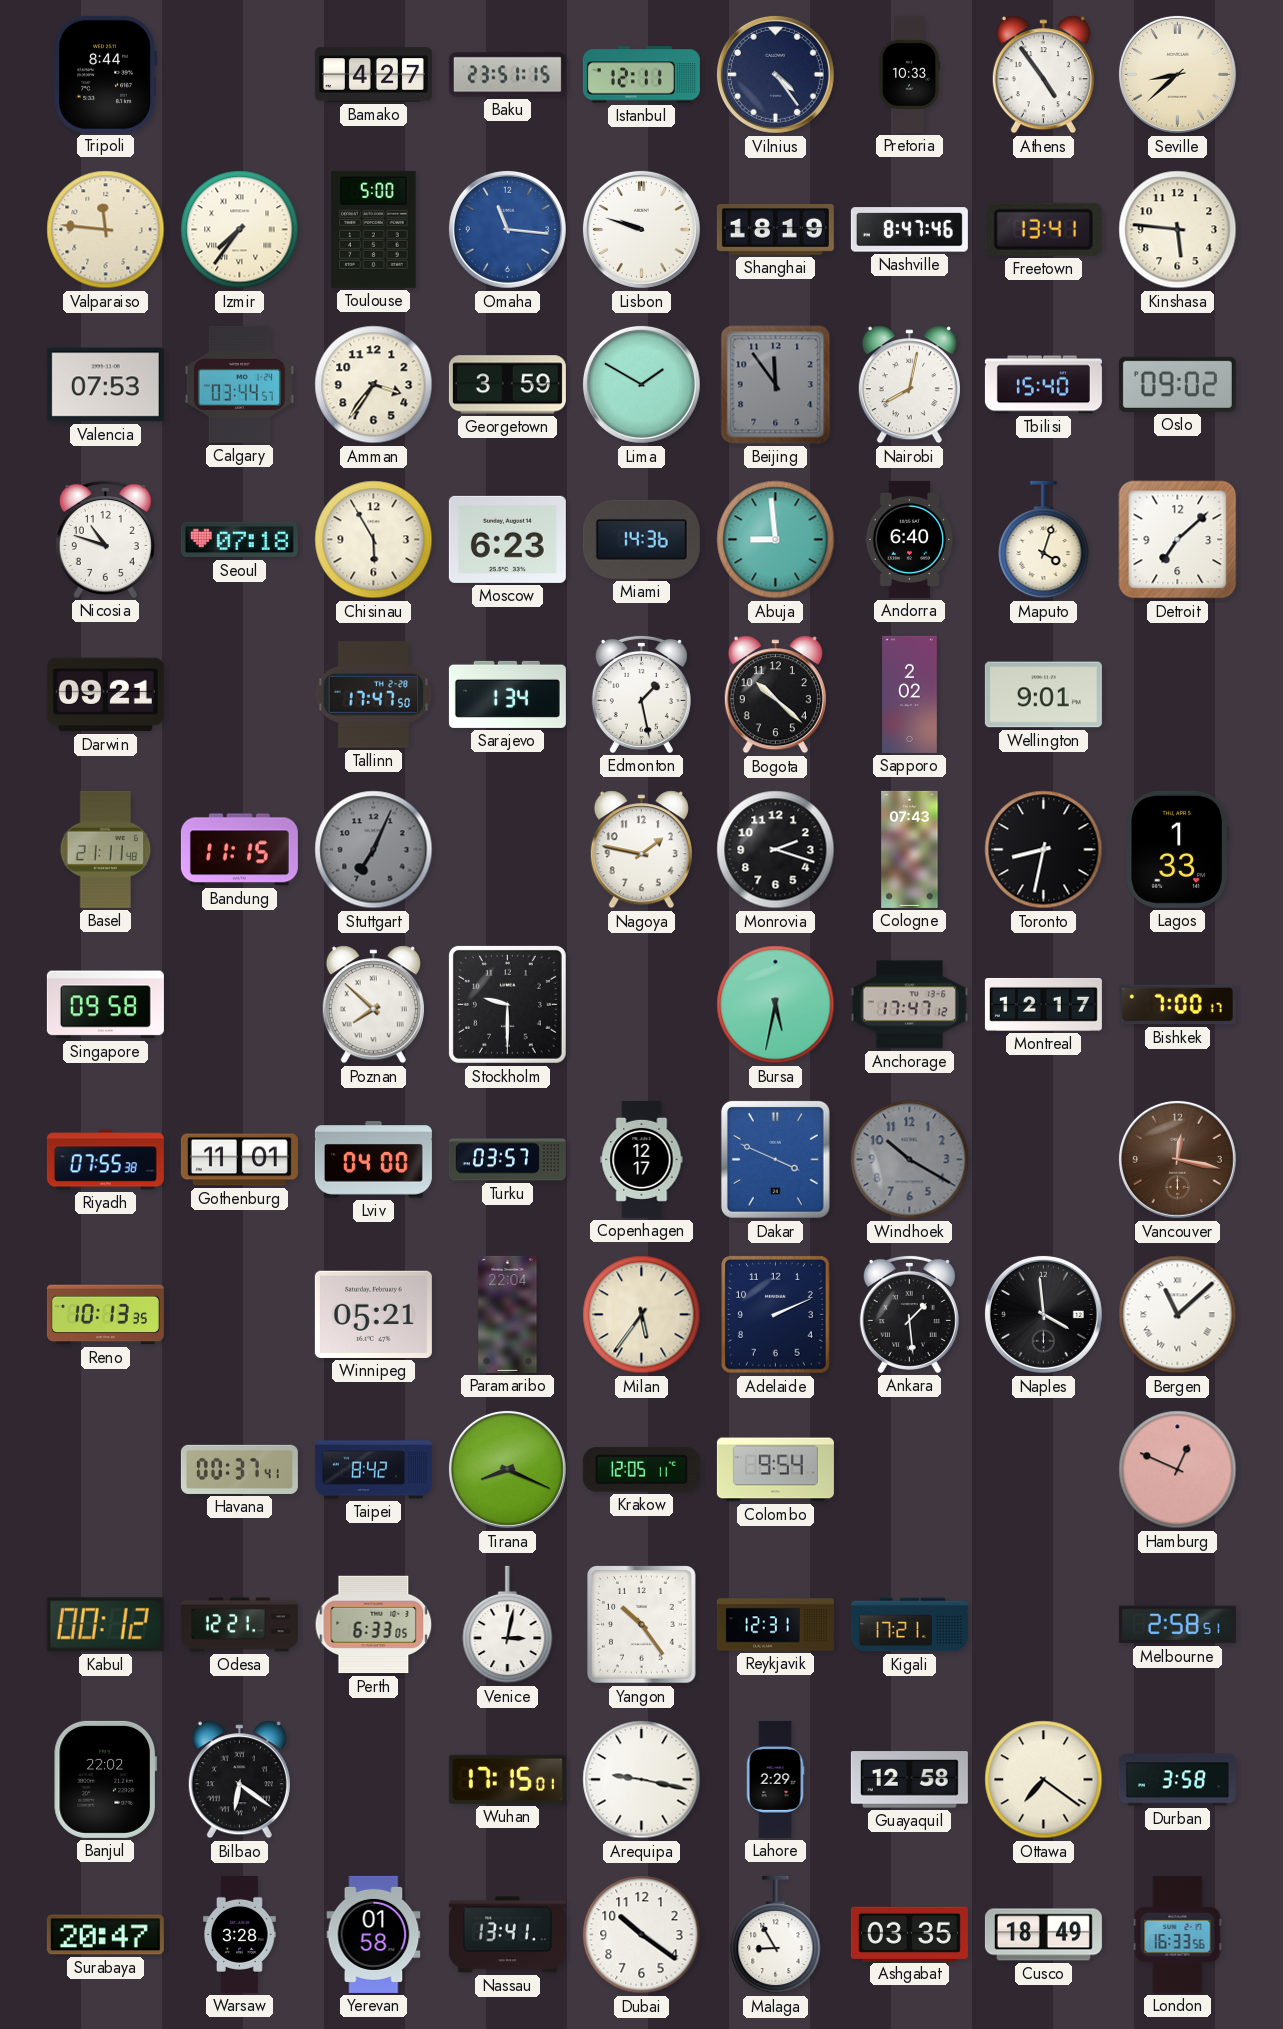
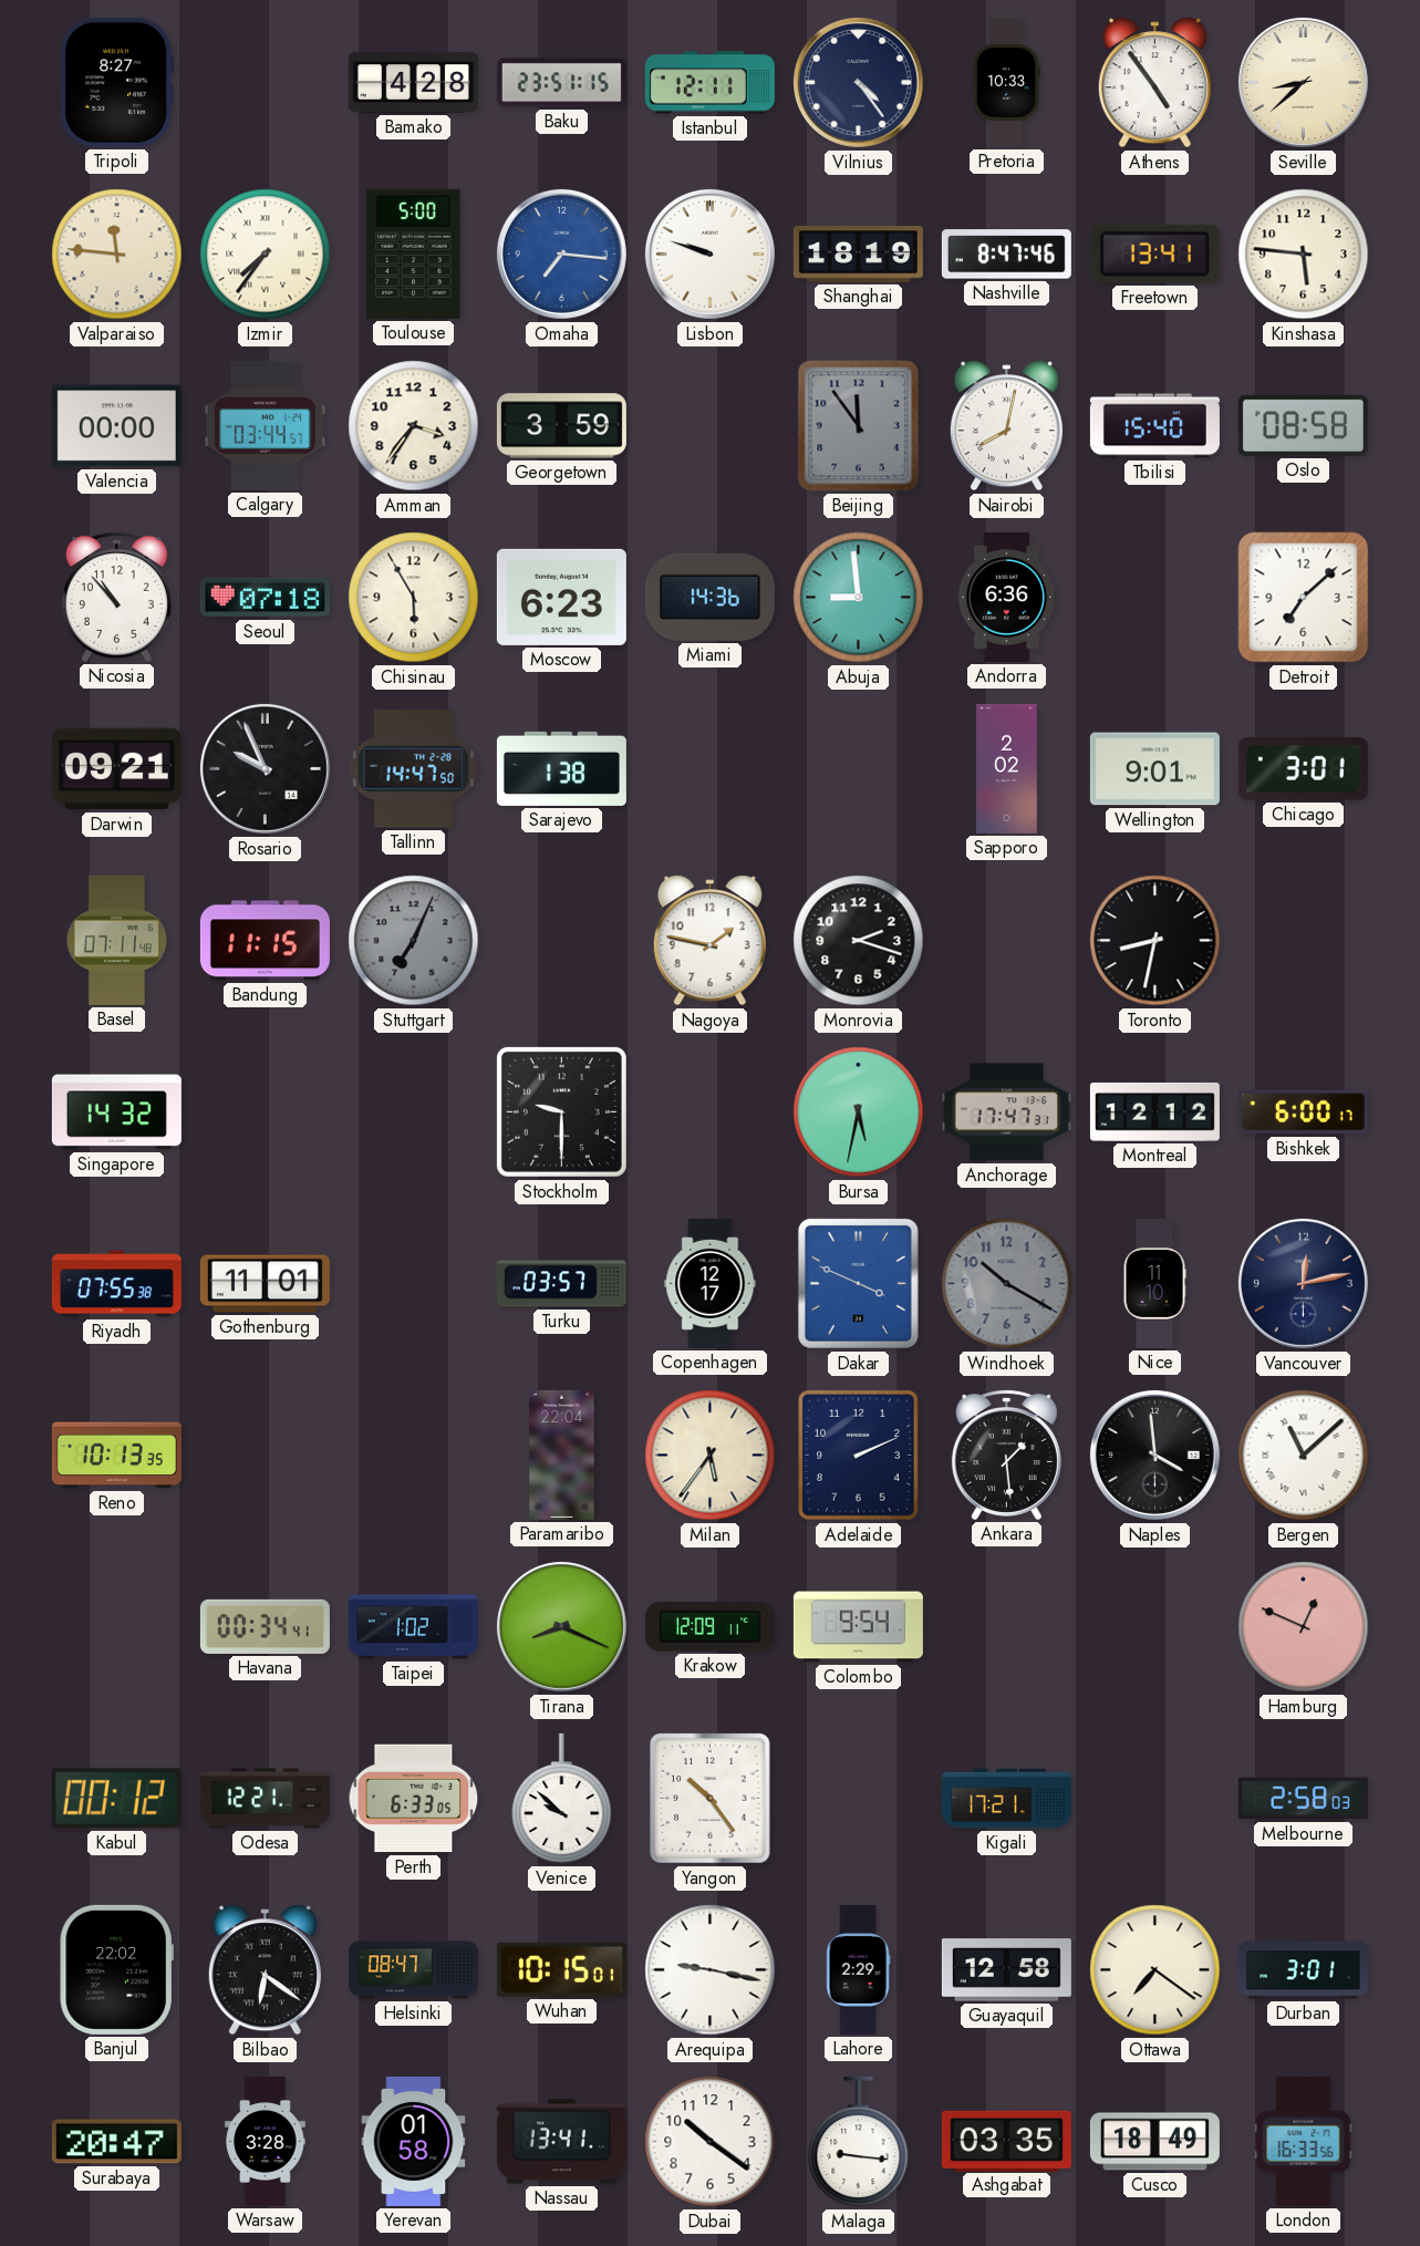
Tripoli: 8:44 -> 8:27
Bamako: 4:27 -> 4:28
Omaha: 11:16 -> 7:16
Valencia: 07:53 -> 00:00
Lima: 1:50 -> none
Oslo: 09:02 -> 08:58
Nicosia: 10:48 -> 10:53
Andorra: 6:40 -> 6:36
Maputo: 4:03 -> none
Rosario: none -> 9:56
Tallinn: 17:47 -> 14:47
Sarajevo: 1:34 -> 1:38
Edmonton: 1:28 -> none
Bogota: 10:22 -> none
Chicago: none -> 3:01
Basel: 21:11 -> 07:11
Cologne: 07:43 -> none
Lagos: 1:33 -> none
Singapore: 09:58 -> 14:32
Poznan: 7:52 -> none
Anchorage: 17:47:12 -> 17:47:31
Montreal: 12:17 -> 12:12
Bishkek: 7:00 -> 6:00
Lviv: 04:00 -> none
Nice: none -> 11:10
Vancouver: 12:17 -> 12:13
Vancouver dial: brown -> navy
Winnipeg: 05:21 -> none
Havana: 00:37 -> 00:34
Taipei: 8:42 -> 1:02
Krakow: 12:05 -> 12:09
Venice: 3:02 -> 9:52
Reykjavik: 12:31 -> none
Melbourne: 2:58:51 -> 2:58:03
Helsinki: none -> 08:47
Wuhan: 17:15 -> 10:15
Durban: 3:58 -> 3:01
Malaga: 8:55 -> 9:16
